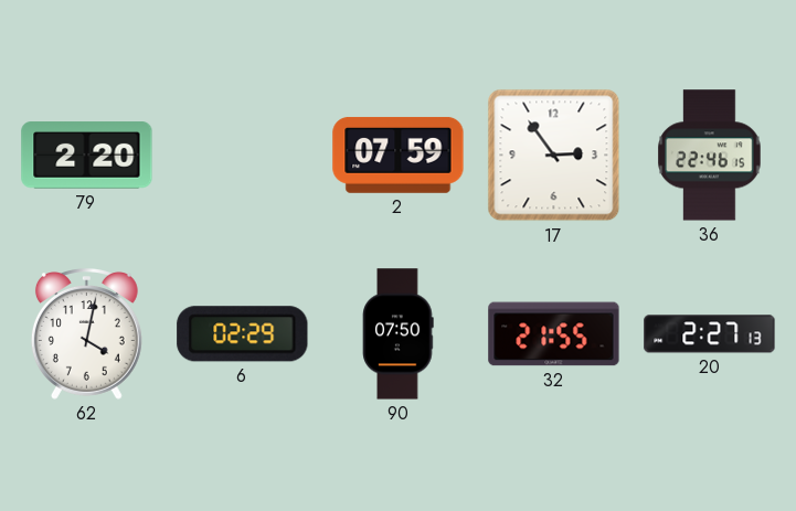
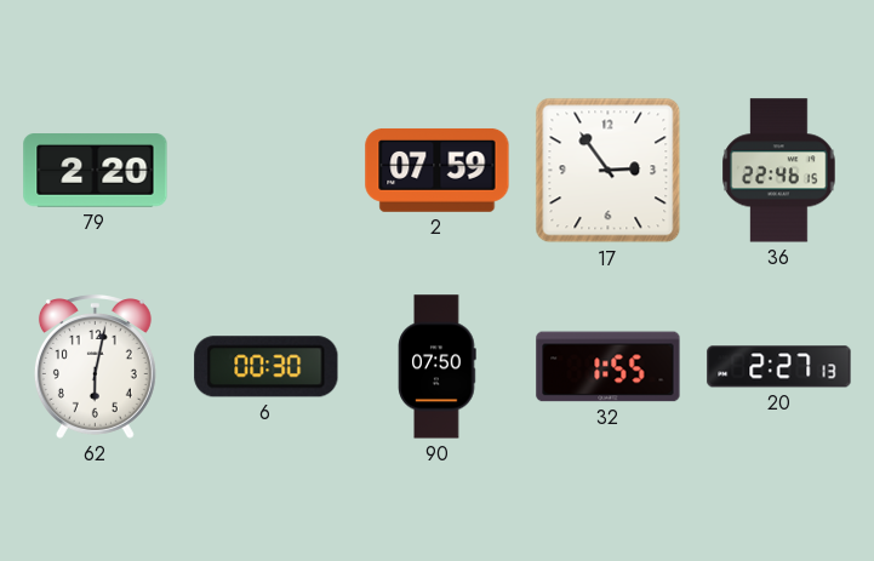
62: 4:02 -> 6:02
6: 02:29 -> 00:30
32: 21:55 -> 1:55
